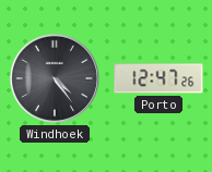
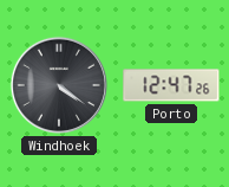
Windhoek: 4:24 -> 4:21
